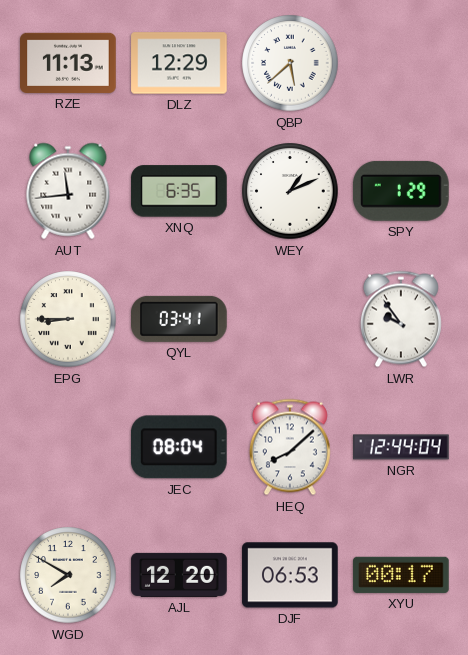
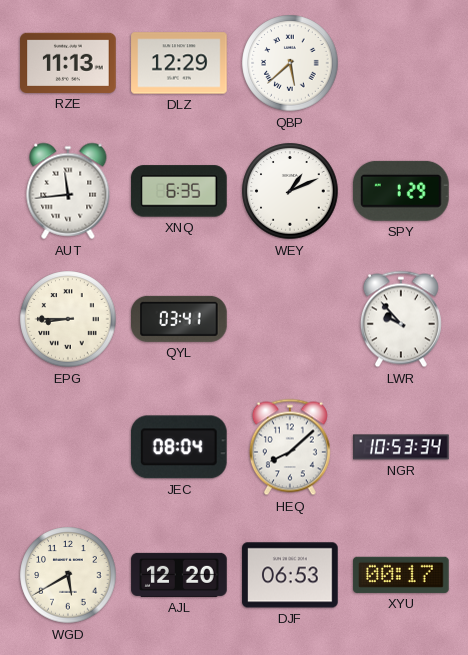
LWR: 9:54 -> 9:53
NGR: 12:44 -> 10:53
WGD: 7:50 -> 5:40
